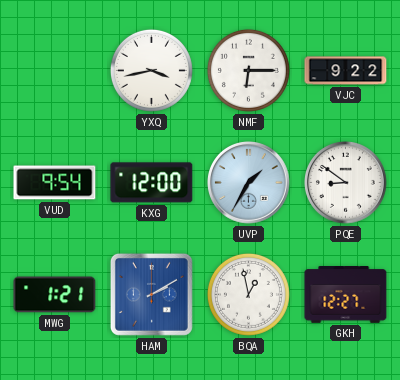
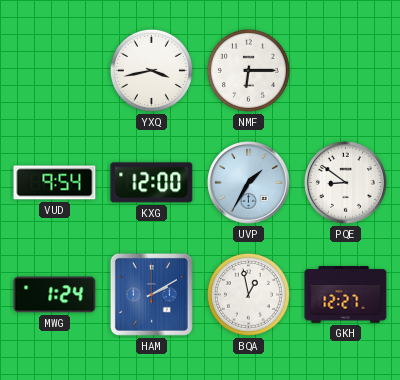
VJC: 9:22 -> none
MWG: 1:21 -> 1:24
